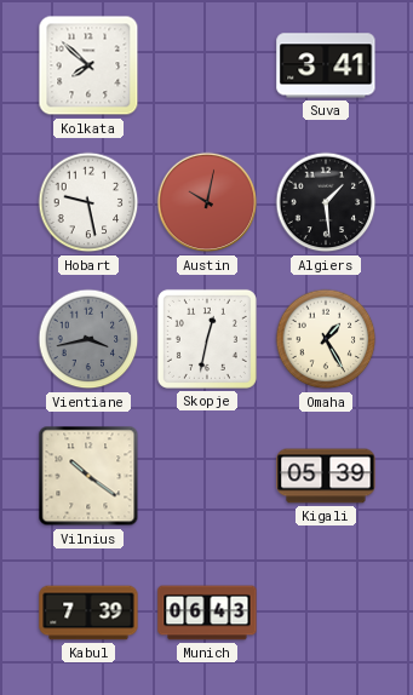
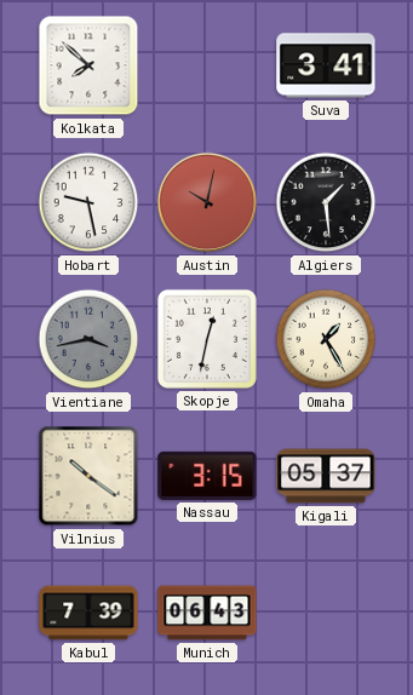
Nassau: none -> 3:15
Kigali: 05:39 -> 05:37
